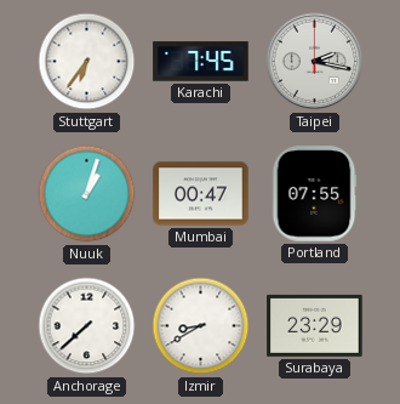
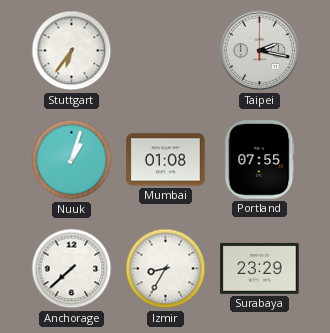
Karachi: 7:45 -> none
Mumbai: 00:47 -> 01:08
Izmir: 8:40 -> 8:35
